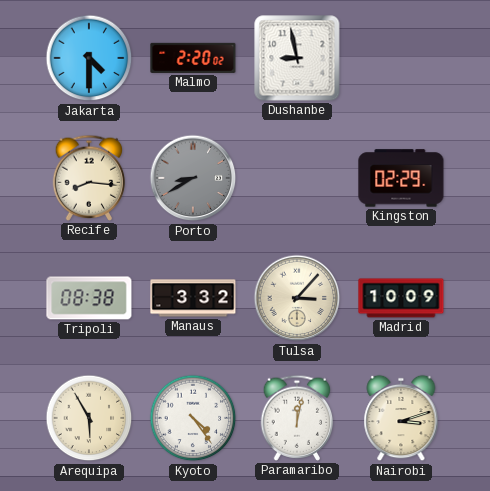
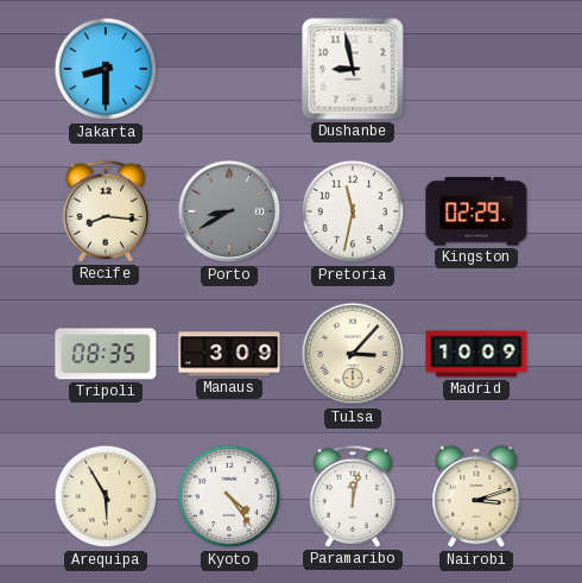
Jakarta: 4:30 -> 8:30
Malmo: 2:20 -> none
Pretoria: none -> 11:32
Tripoli: 08:38 -> 08:35
Manaus: 3:32 -> 3:09
